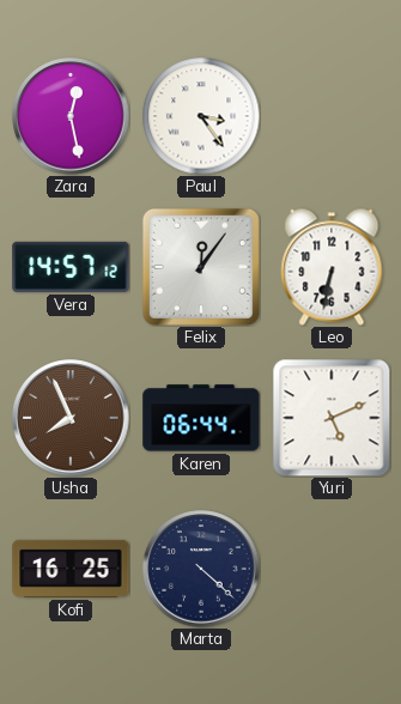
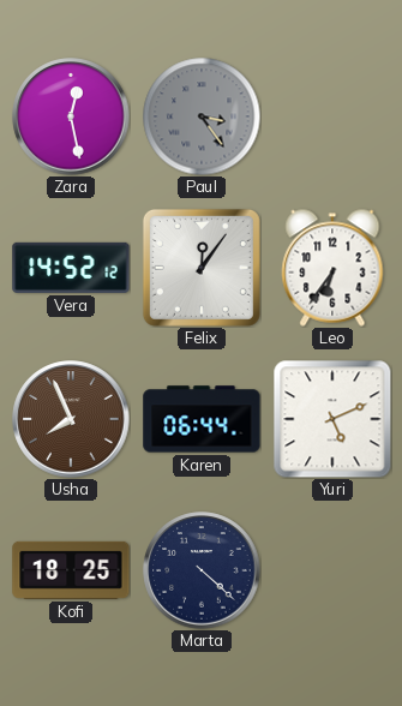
Paul dial: white -> grey
Vera: 14:57 -> 14:52
Leo: 6:32 -> 6:36
Kofi: 16:25 -> 18:25
